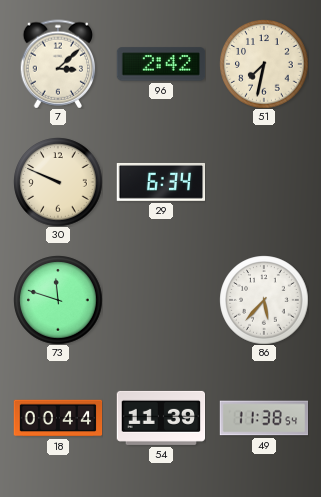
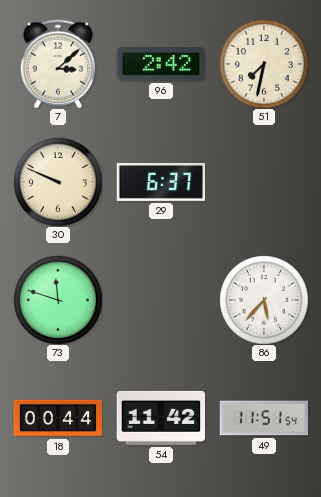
29: 6:34 -> 6:37
54: 11:39 -> 11:42
49: 11:38 -> 11:51
